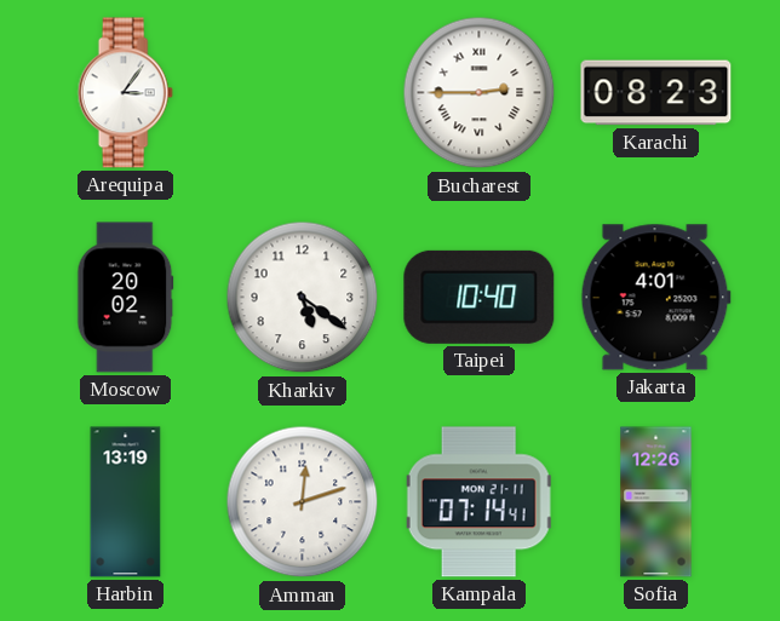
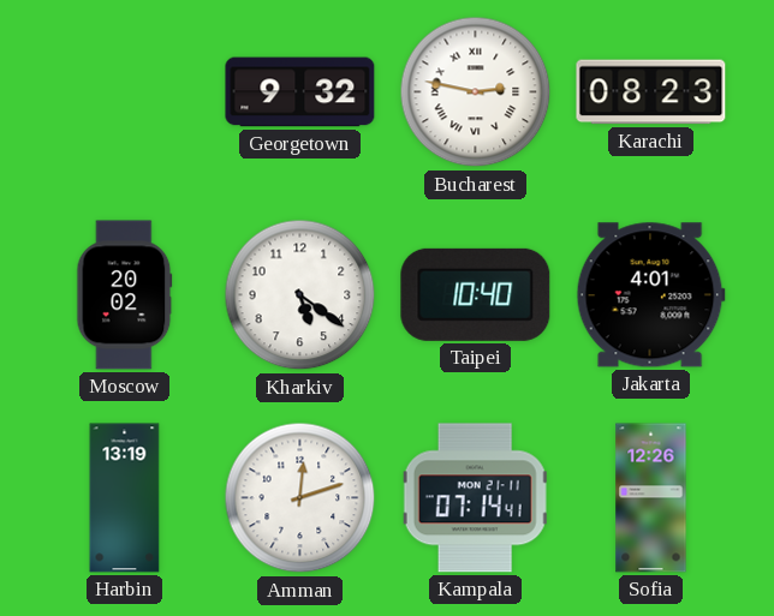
Arequipa: 3:06 -> none
Georgetown: none -> 9:32
Bucharest: 2:45 -> 2:47
